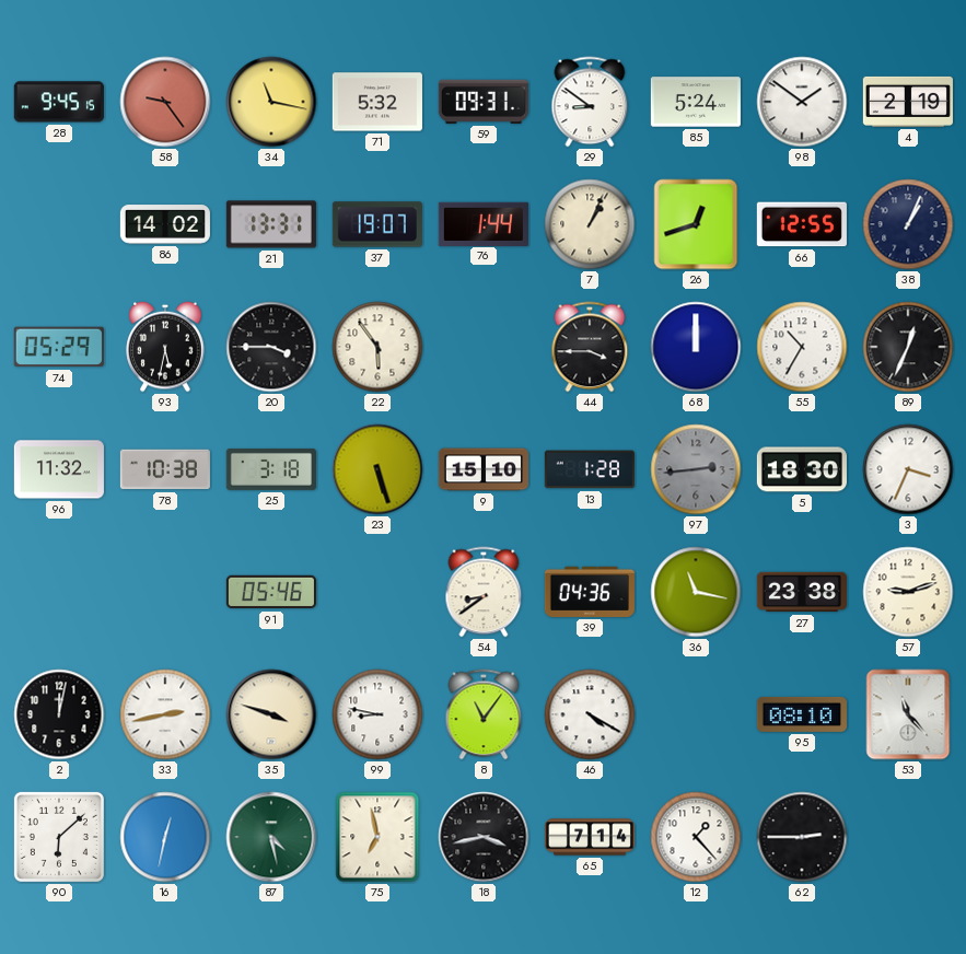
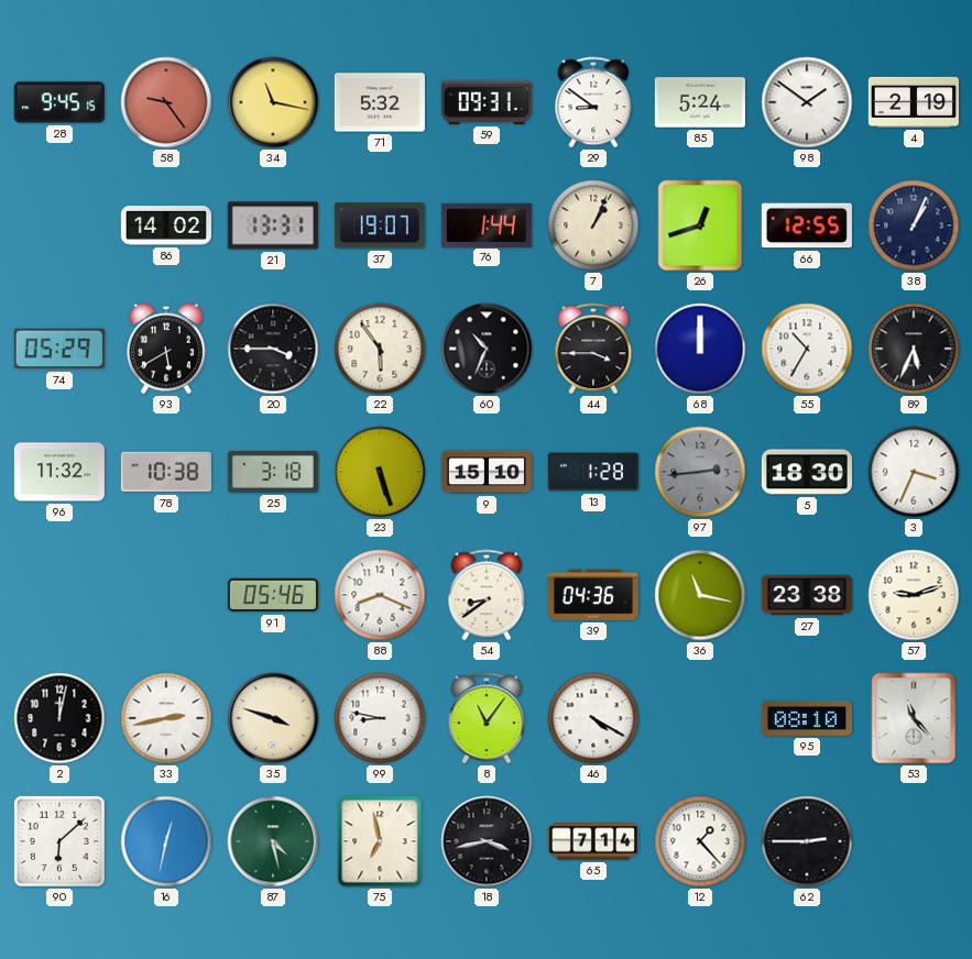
93: 5:32 -> 5:40
60: none -> 10:34
89: 12:34 -> 5:34
88: none -> 8:19
